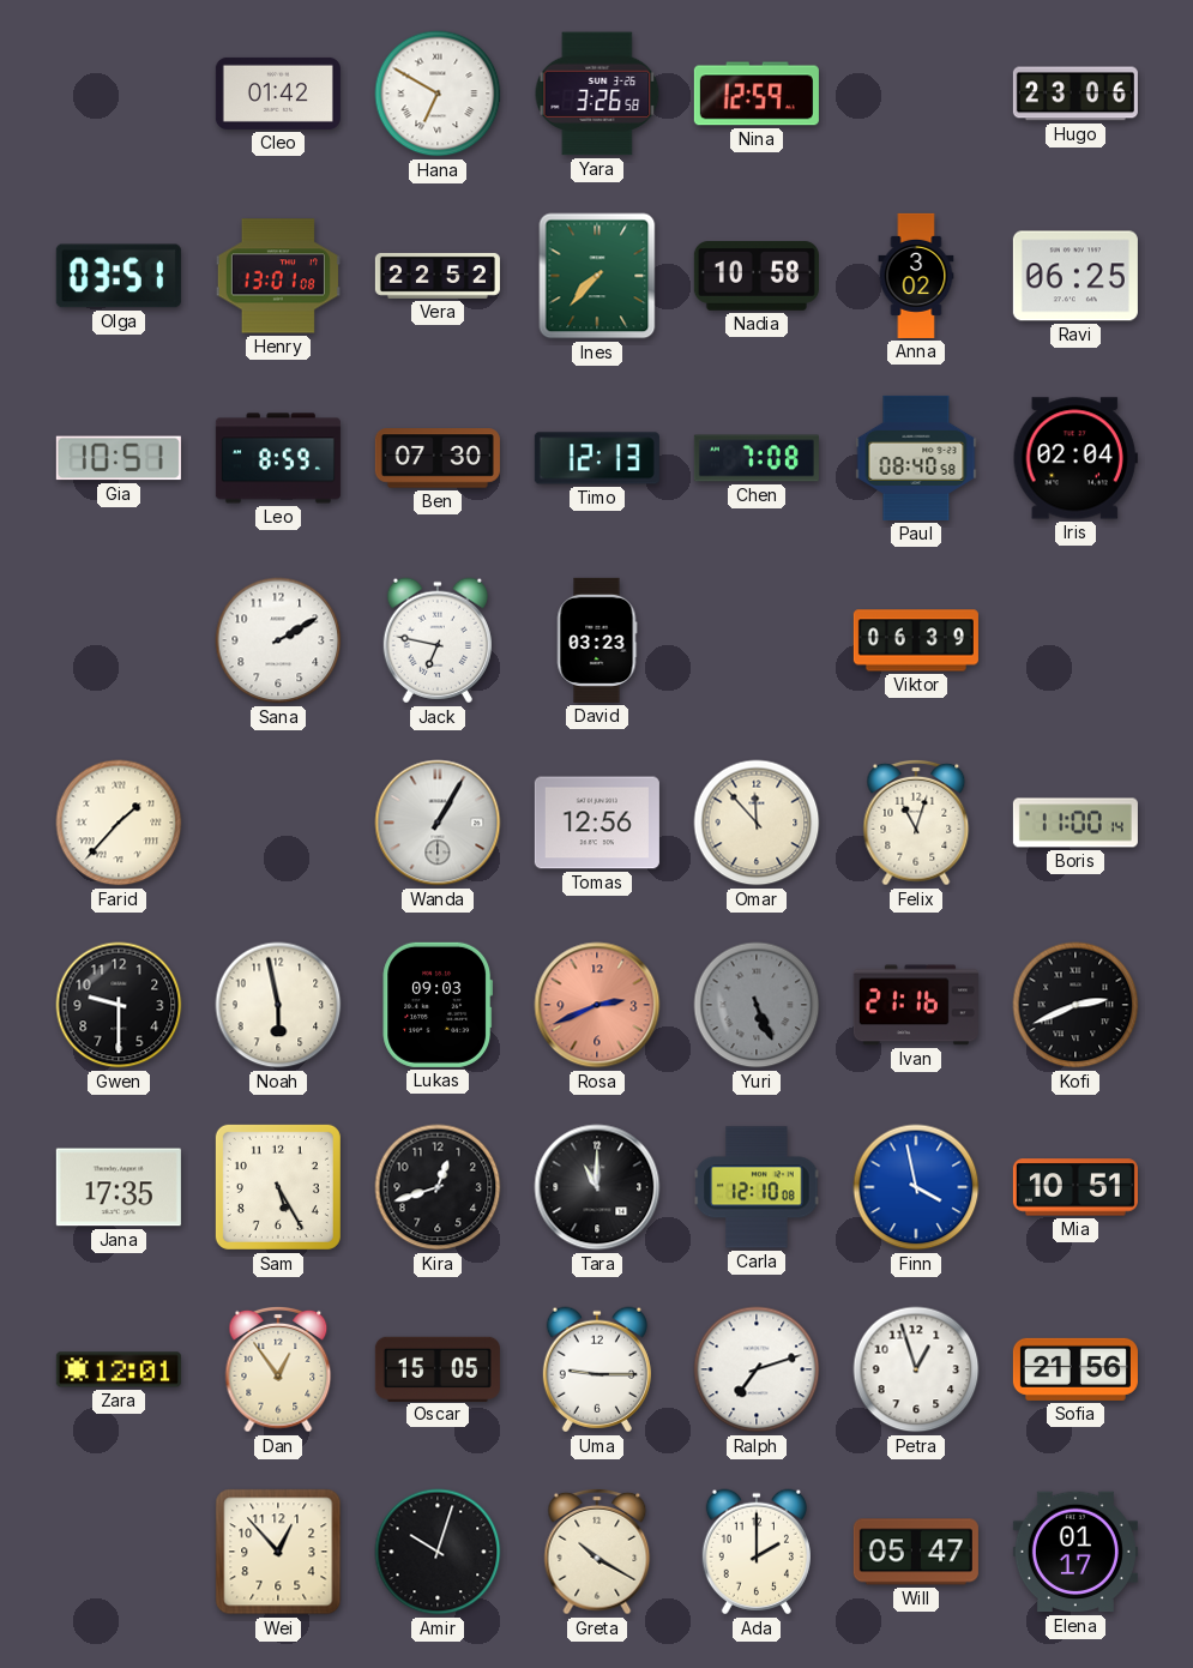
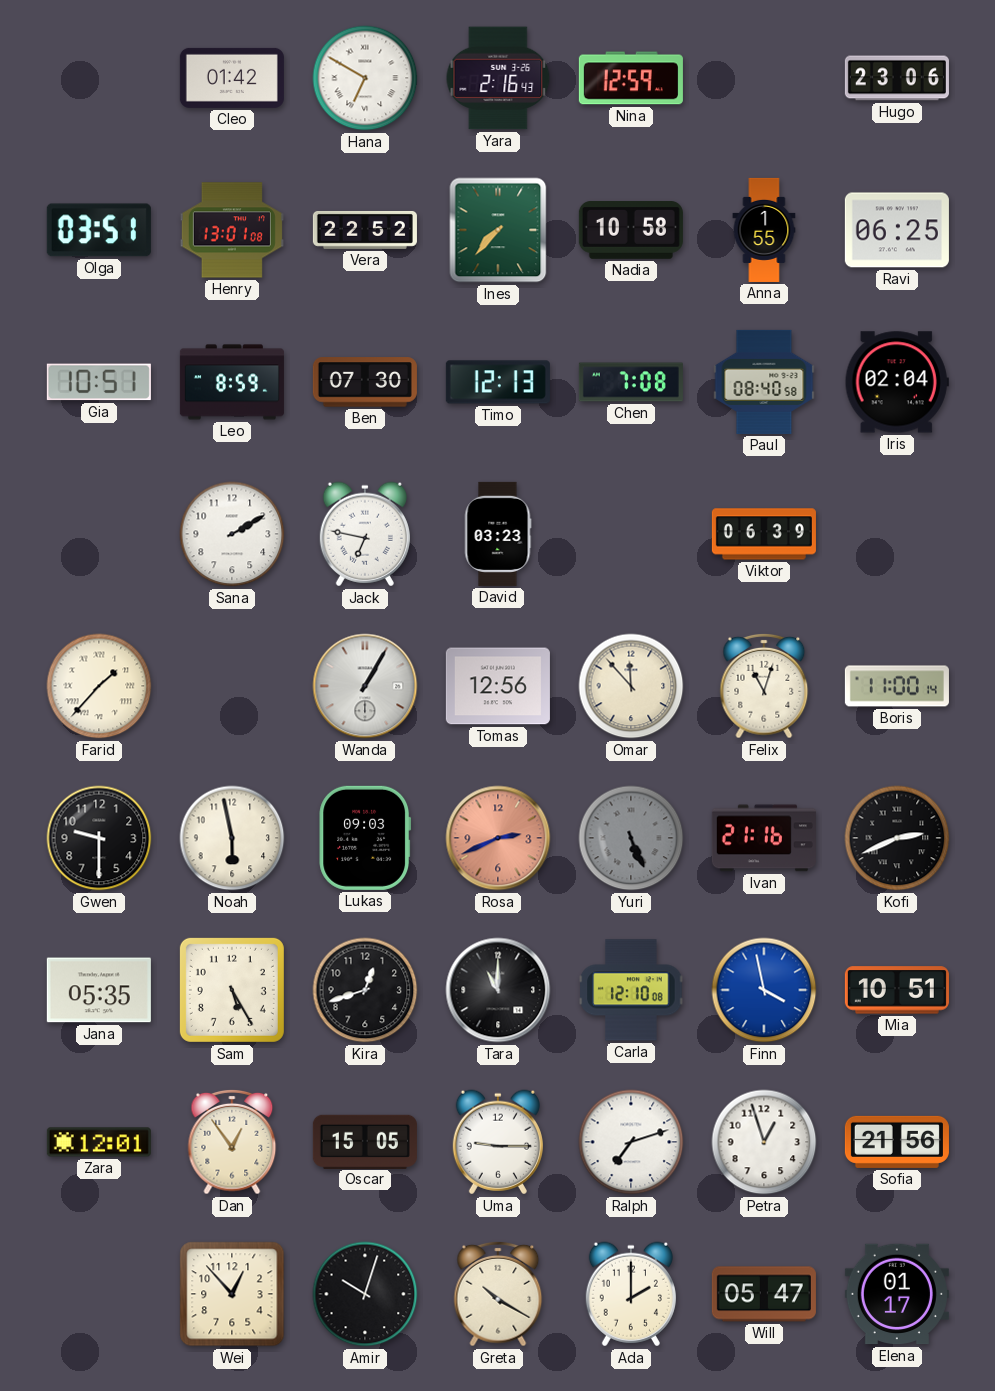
Yara: 3:26 -> 2:16
Anna: 3:02 -> 1:55
Jana: 17:35 -> 05:35
